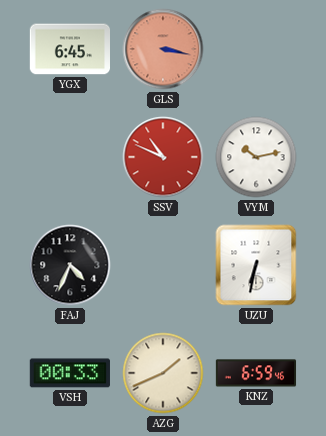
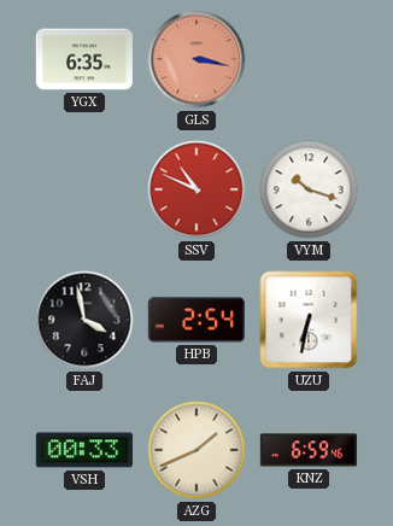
YGX: 6:45 -> 6:35
VYM: 10:13 -> 10:18
FAJ: 4:34 -> 3:58
HPB: none -> 2:54
